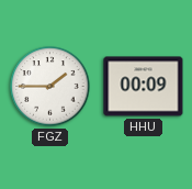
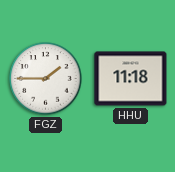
HHU: 00:09 -> 11:18
